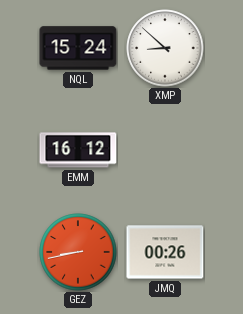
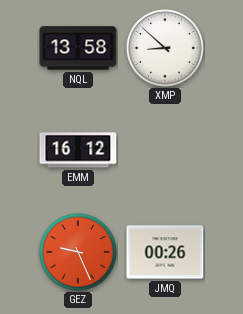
NQL: 15:24 -> 13:58
GEZ: 8:43 -> 9:26
